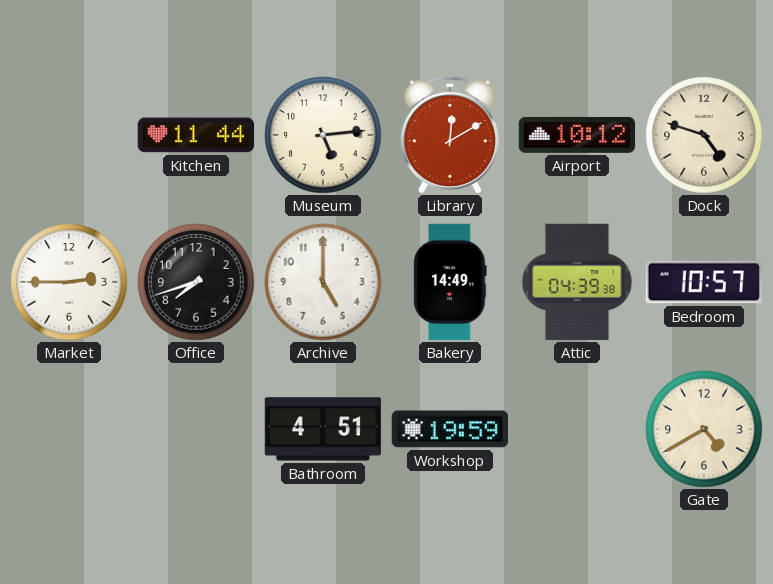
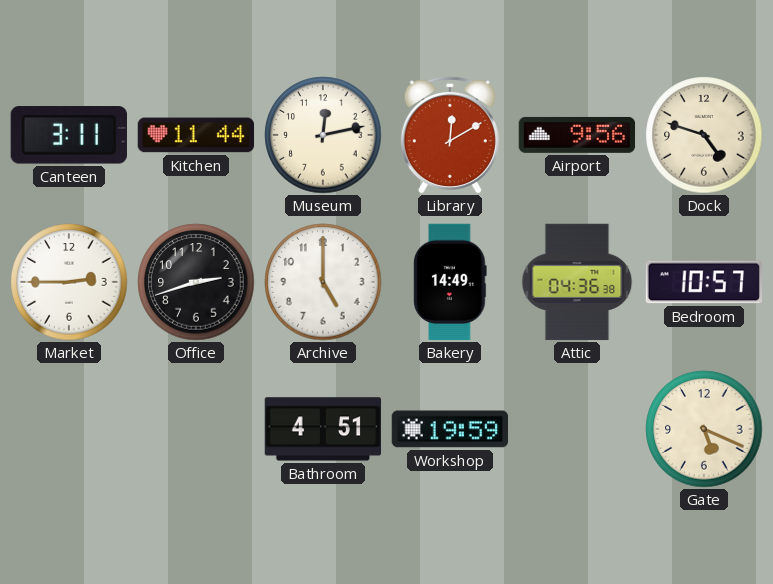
Canteen: none -> 3:11
Museum: 5:14 -> 12:13
Airport: 10:12 -> 9:56
Office: 7:42 -> 2:42
Attic: 04:39 -> 04:36
Gate: 4:40 -> 5:19
